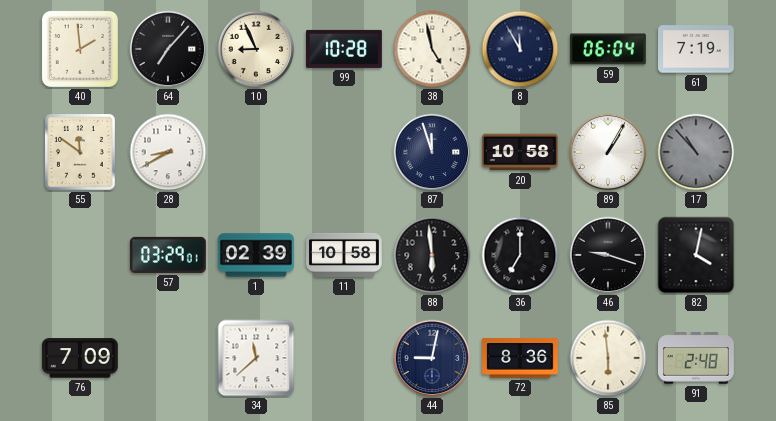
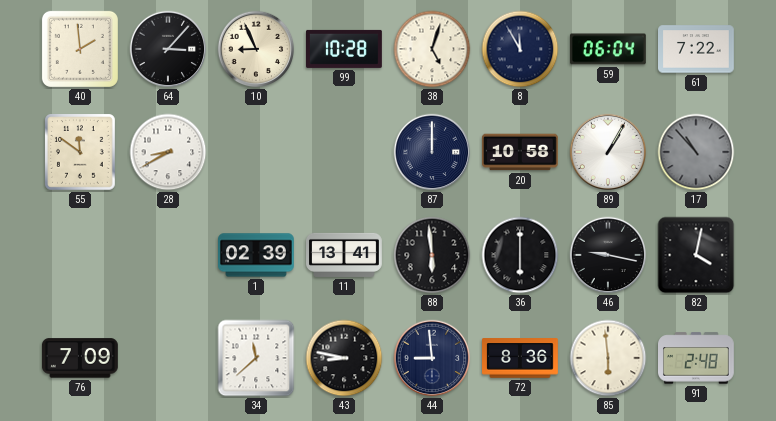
64: 7:07 -> 3:07
38: 4:58 -> 5:03
61: 7:19 -> 7:22
87: 11:57 -> 12:00
57: 03:29 -> none
11: 10:58 -> 13:41
36: 7:00 -> 6:00
46: 9:18 -> 9:17
43: none -> 8:47
44: 9:02 -> 8:59
